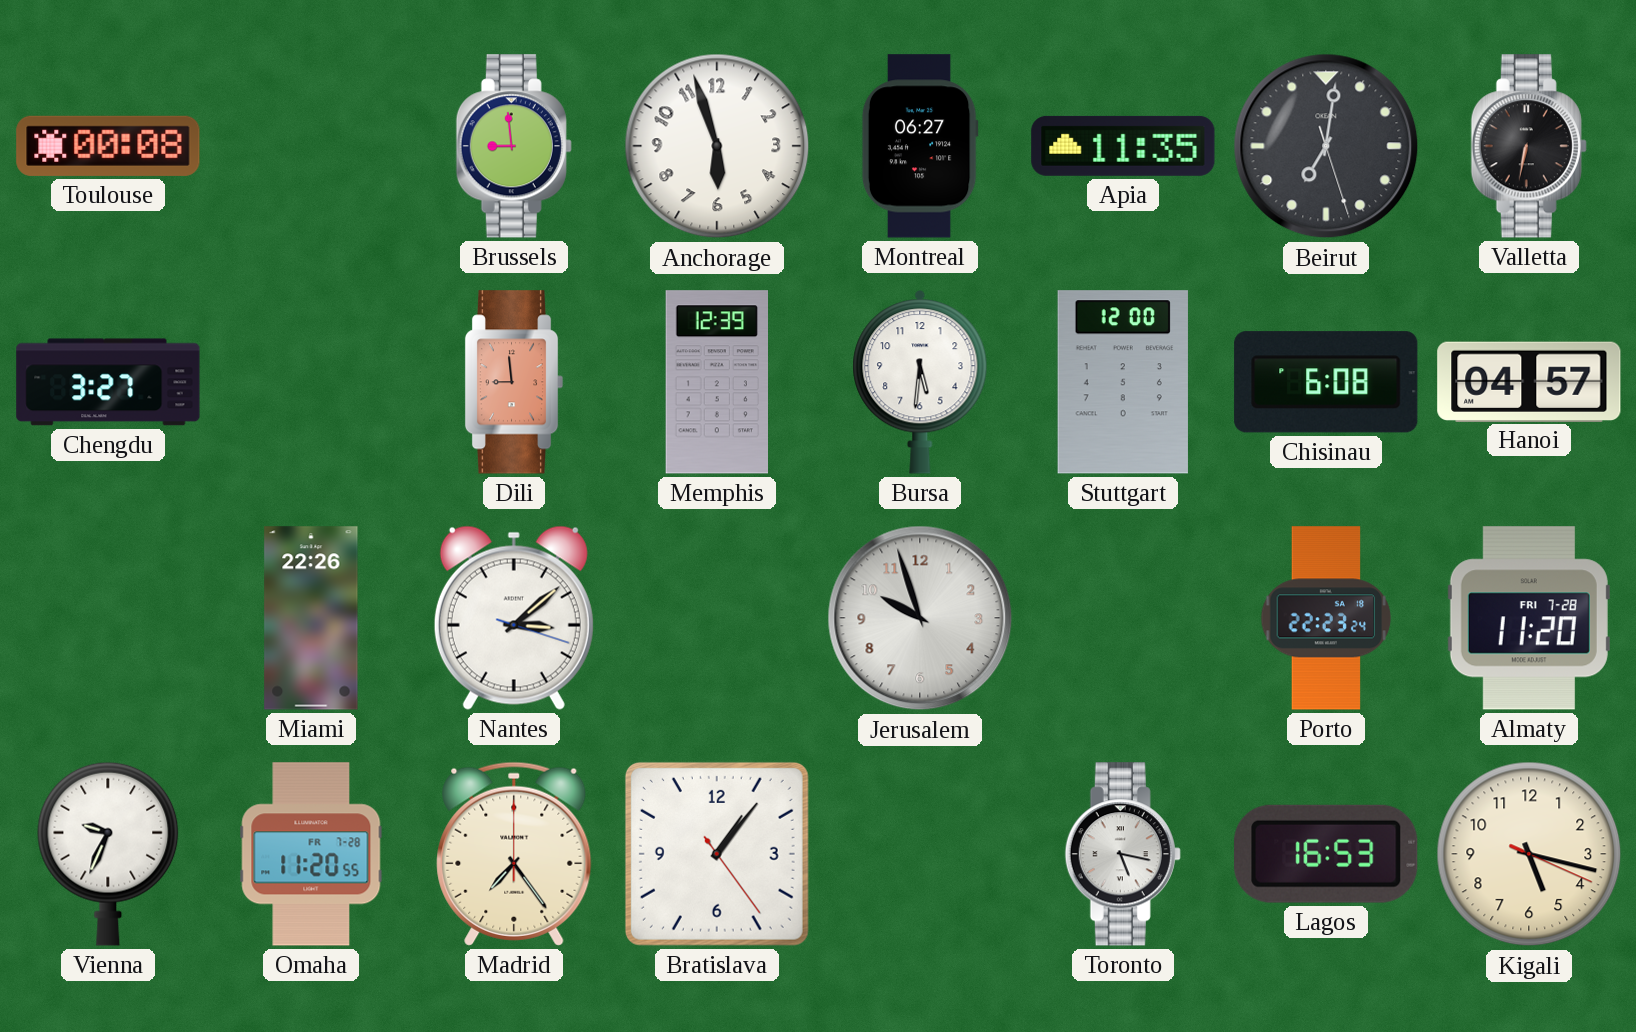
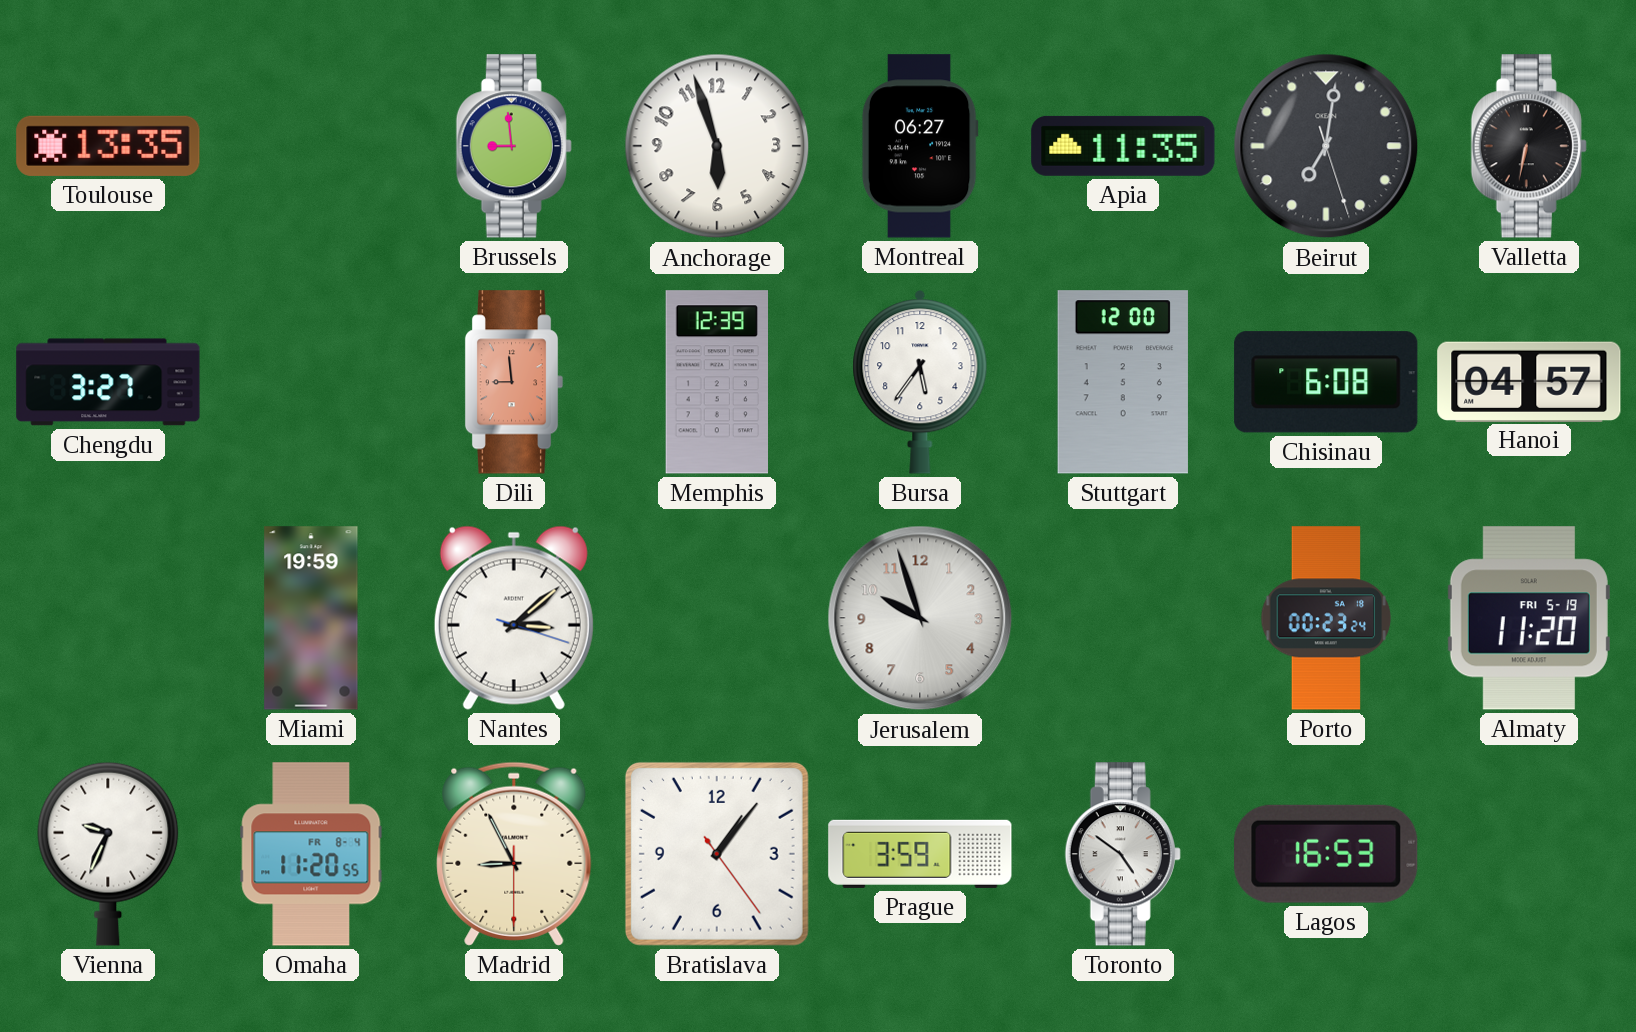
Toulouse: 00:08 -> 13:35
Bursa: 5:31 -> 5:36
Miami: 22:26 -> 19:59
Porto: 22:23 -> 00:23
Almaty date: FRI 7-28 -> FRI 5-19
Omaha date: FR 7-28 -> FR 8-4
Madrid: 7:24 -> 8:55
Prague: none -> 3:59
Toronto: 5:17 -> 4:51
Kigali: 5:17 -> none
